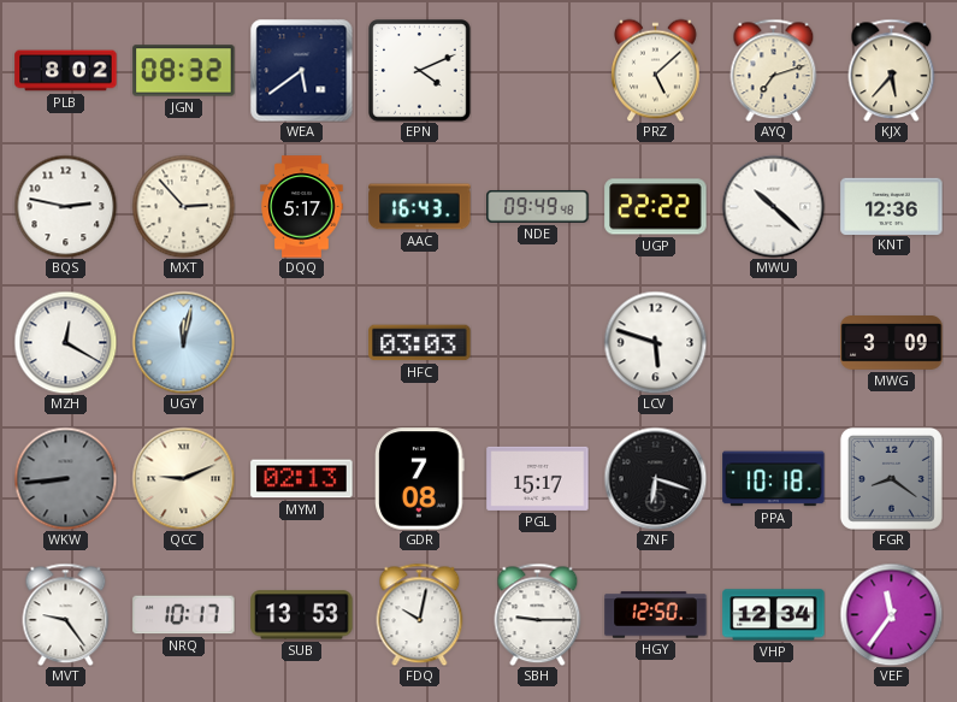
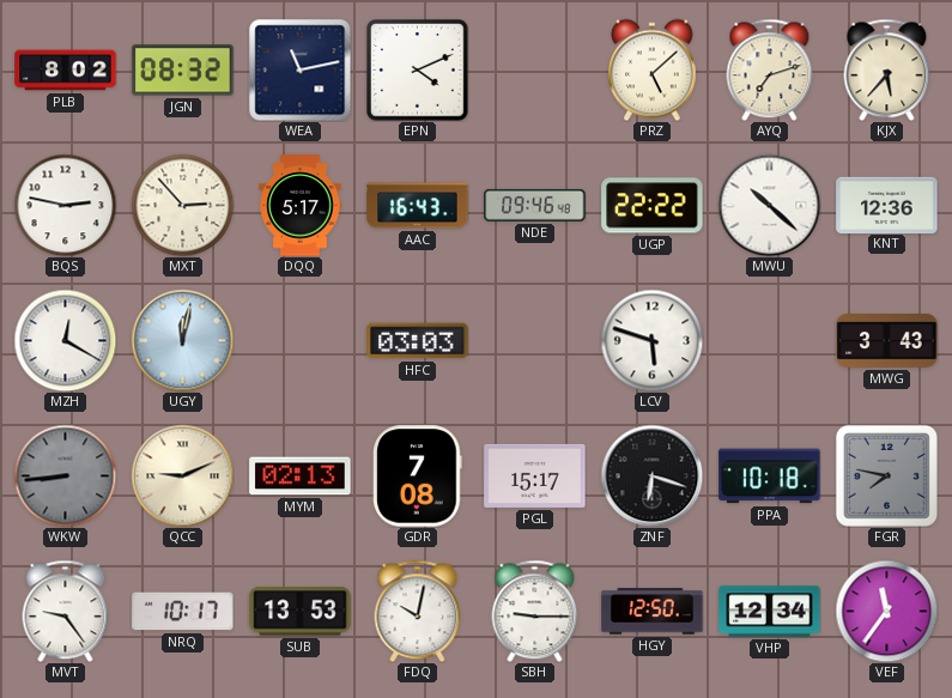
WEA: 5:39 -> 11:13
NDE: 09:49 -> 09:46
MWG: 3:09 -> 3:43
FGR: 8:21 -> 7:47
